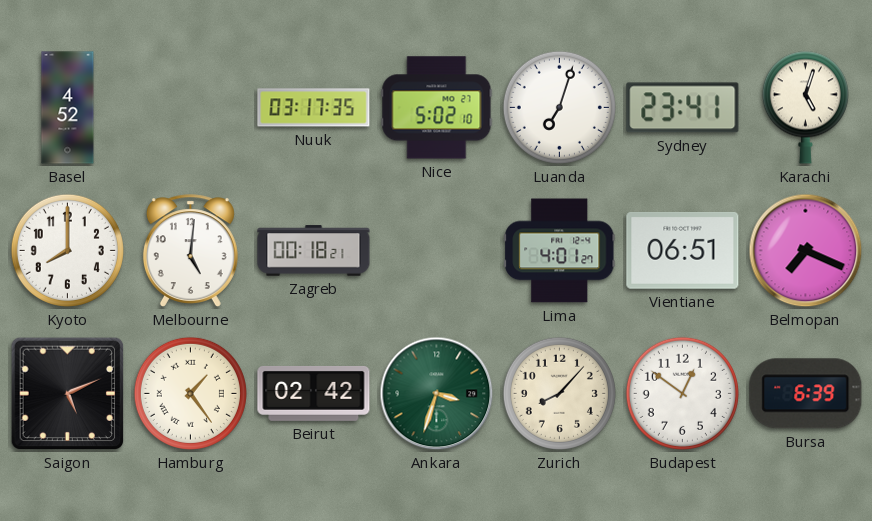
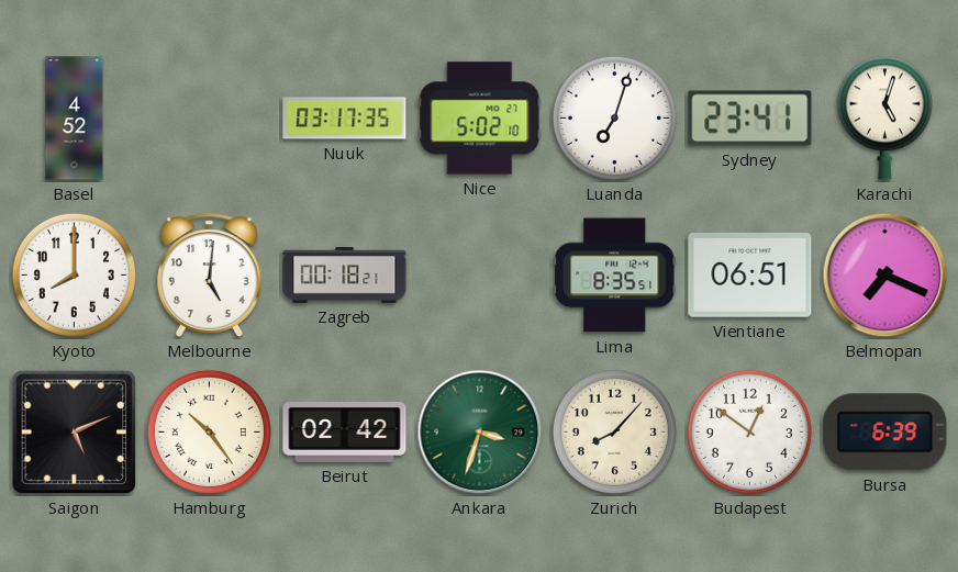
Lima: 4:01 -> 8:35
Hamburg: 1:24 -> 10:24
